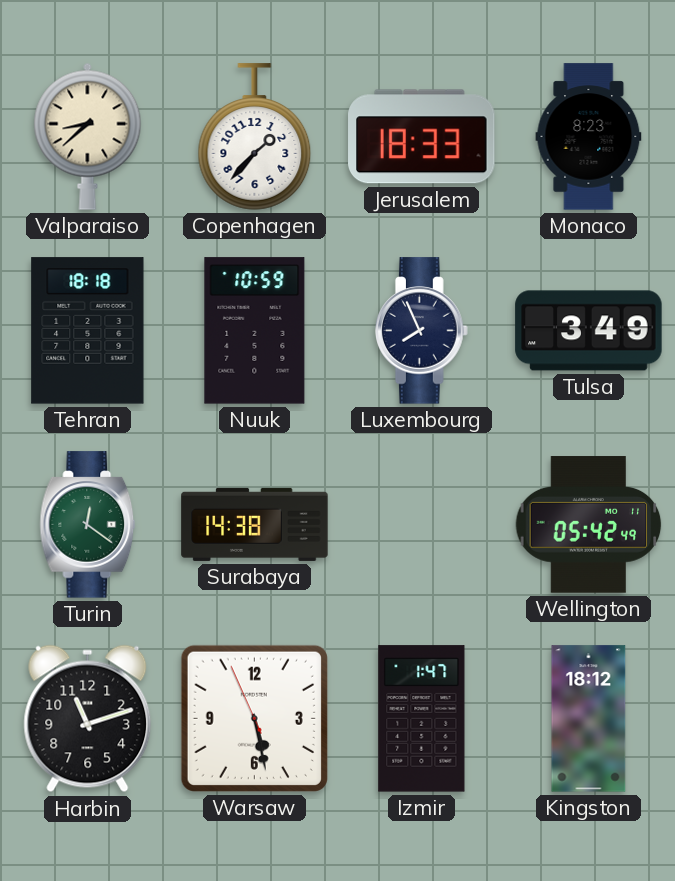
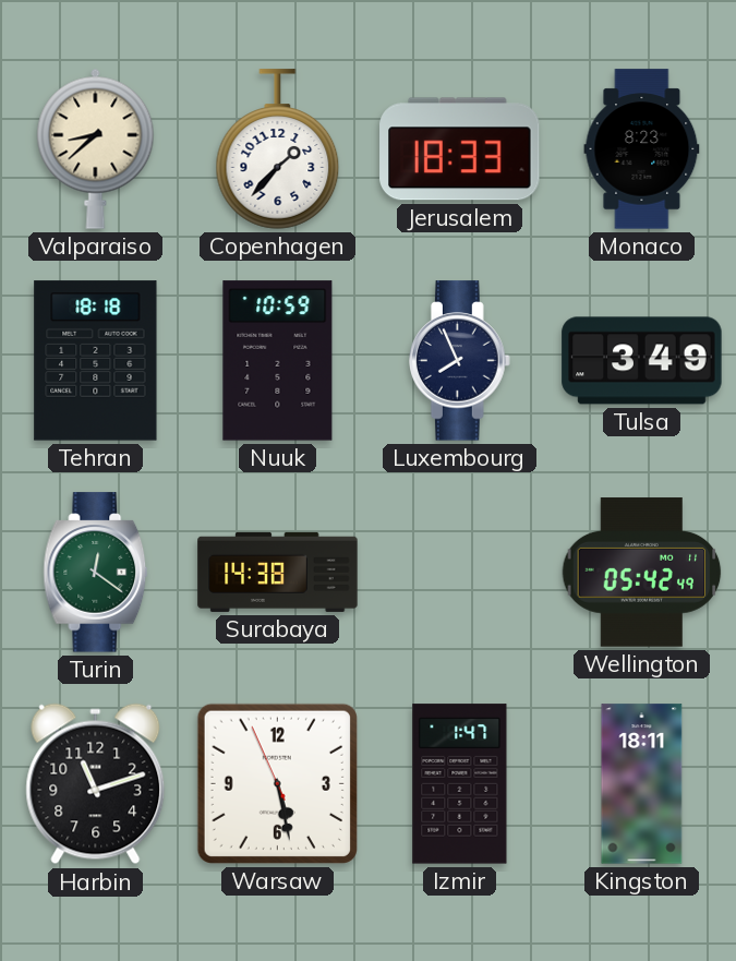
Kingston: 18:12 -> 18:11
